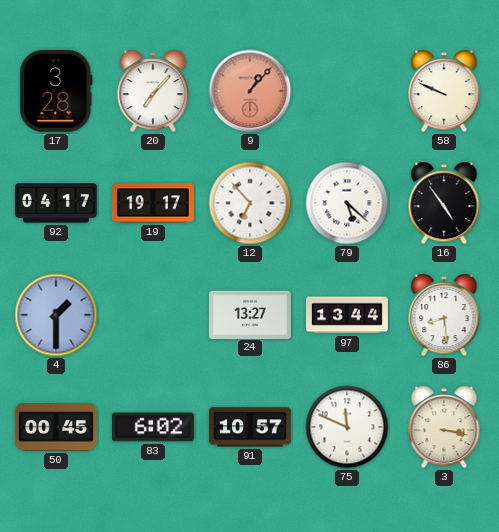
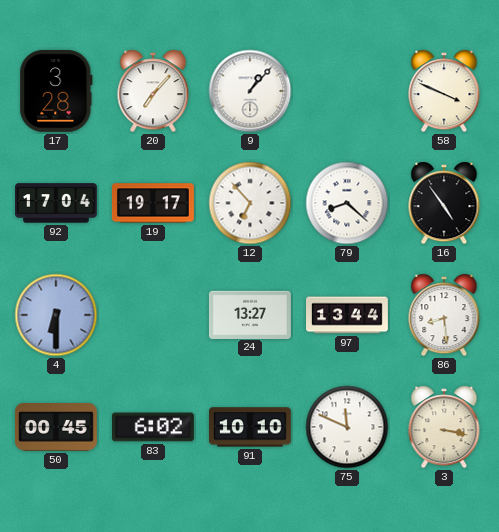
9 dial: salmon -> white
58: 9:49 -> 3:49
92: 04:17 -> 17:04
79: 5:22 -> 8:22
4: 1:30 -> 6:30
91: 10:57 -> 10:10
